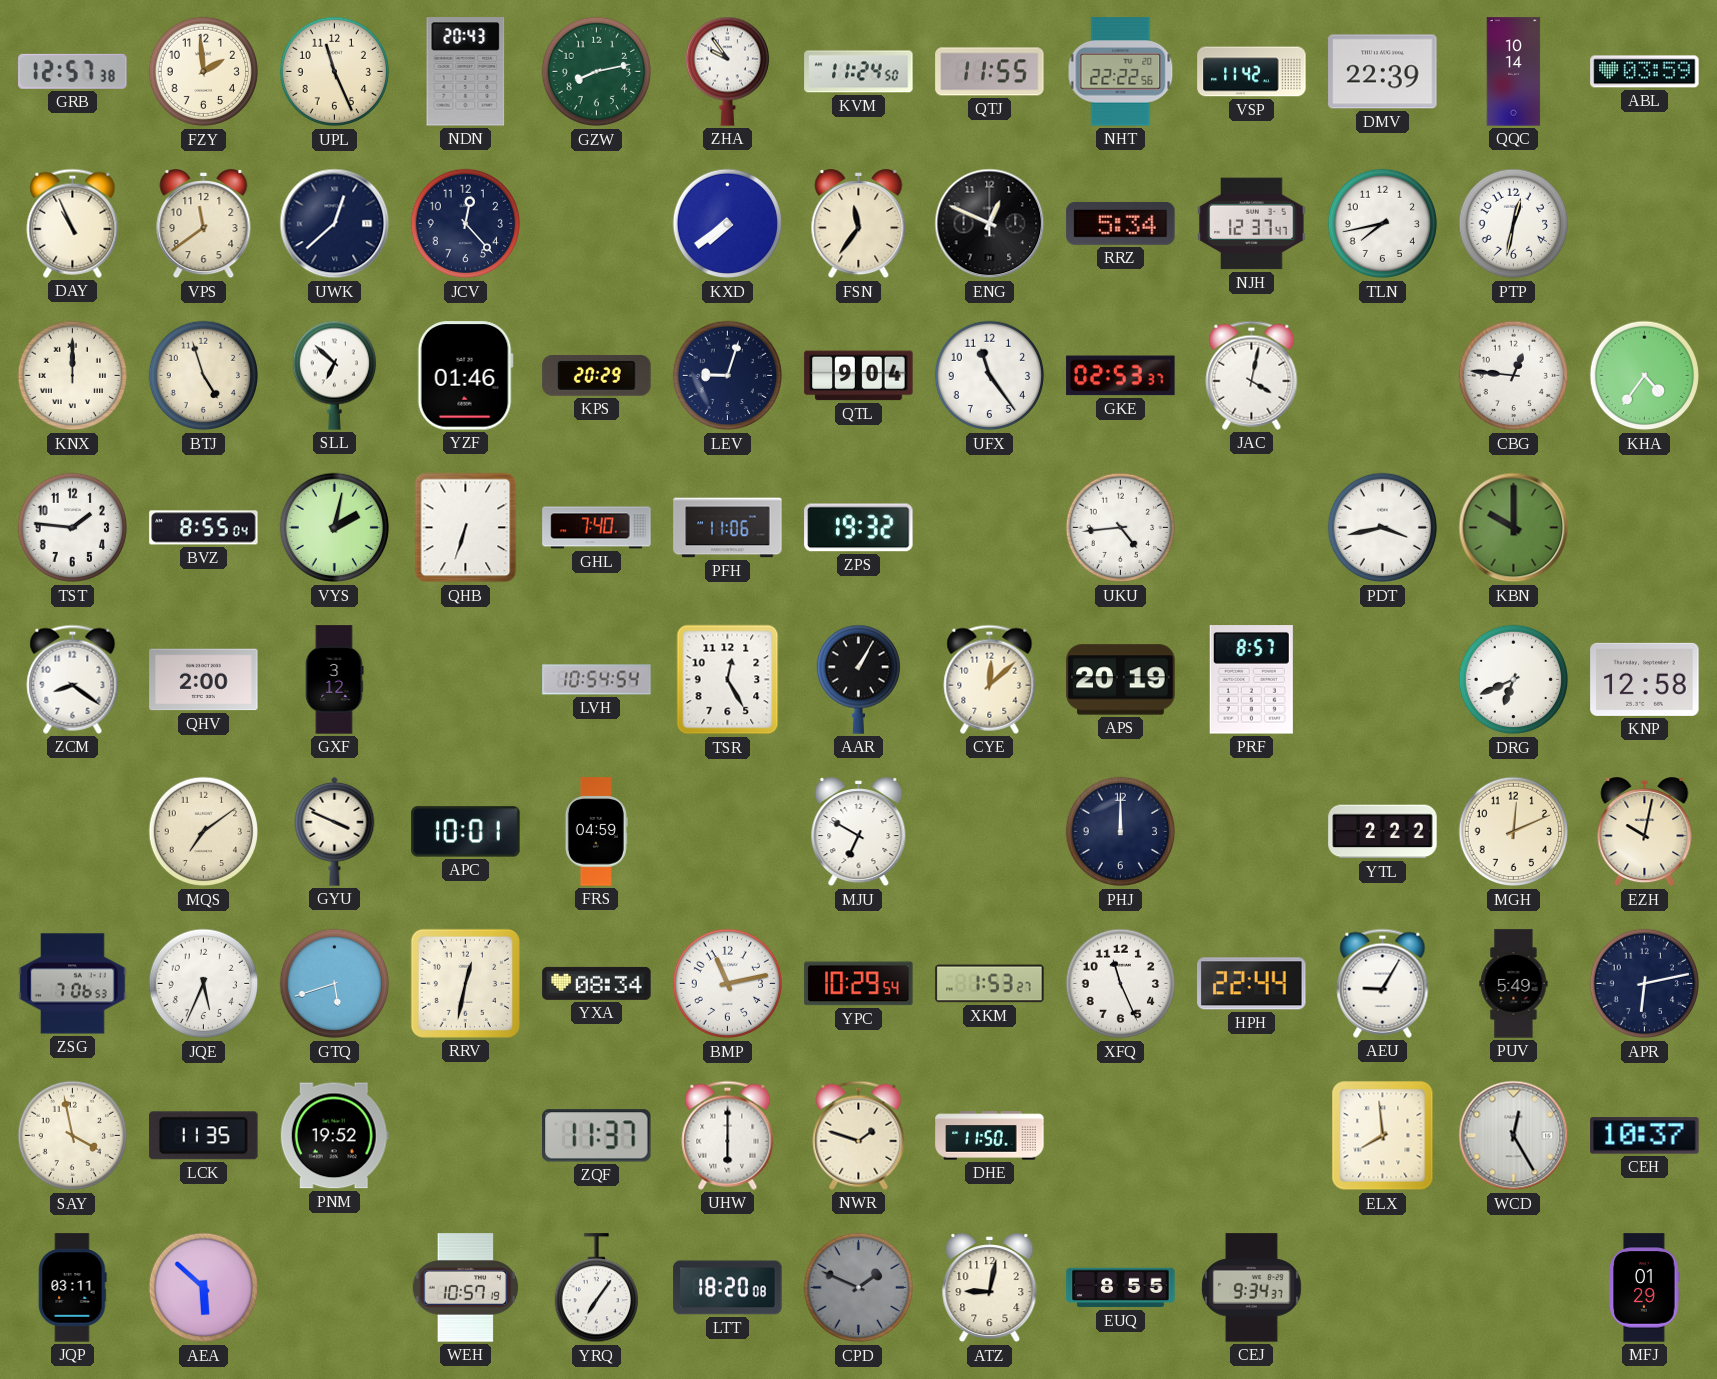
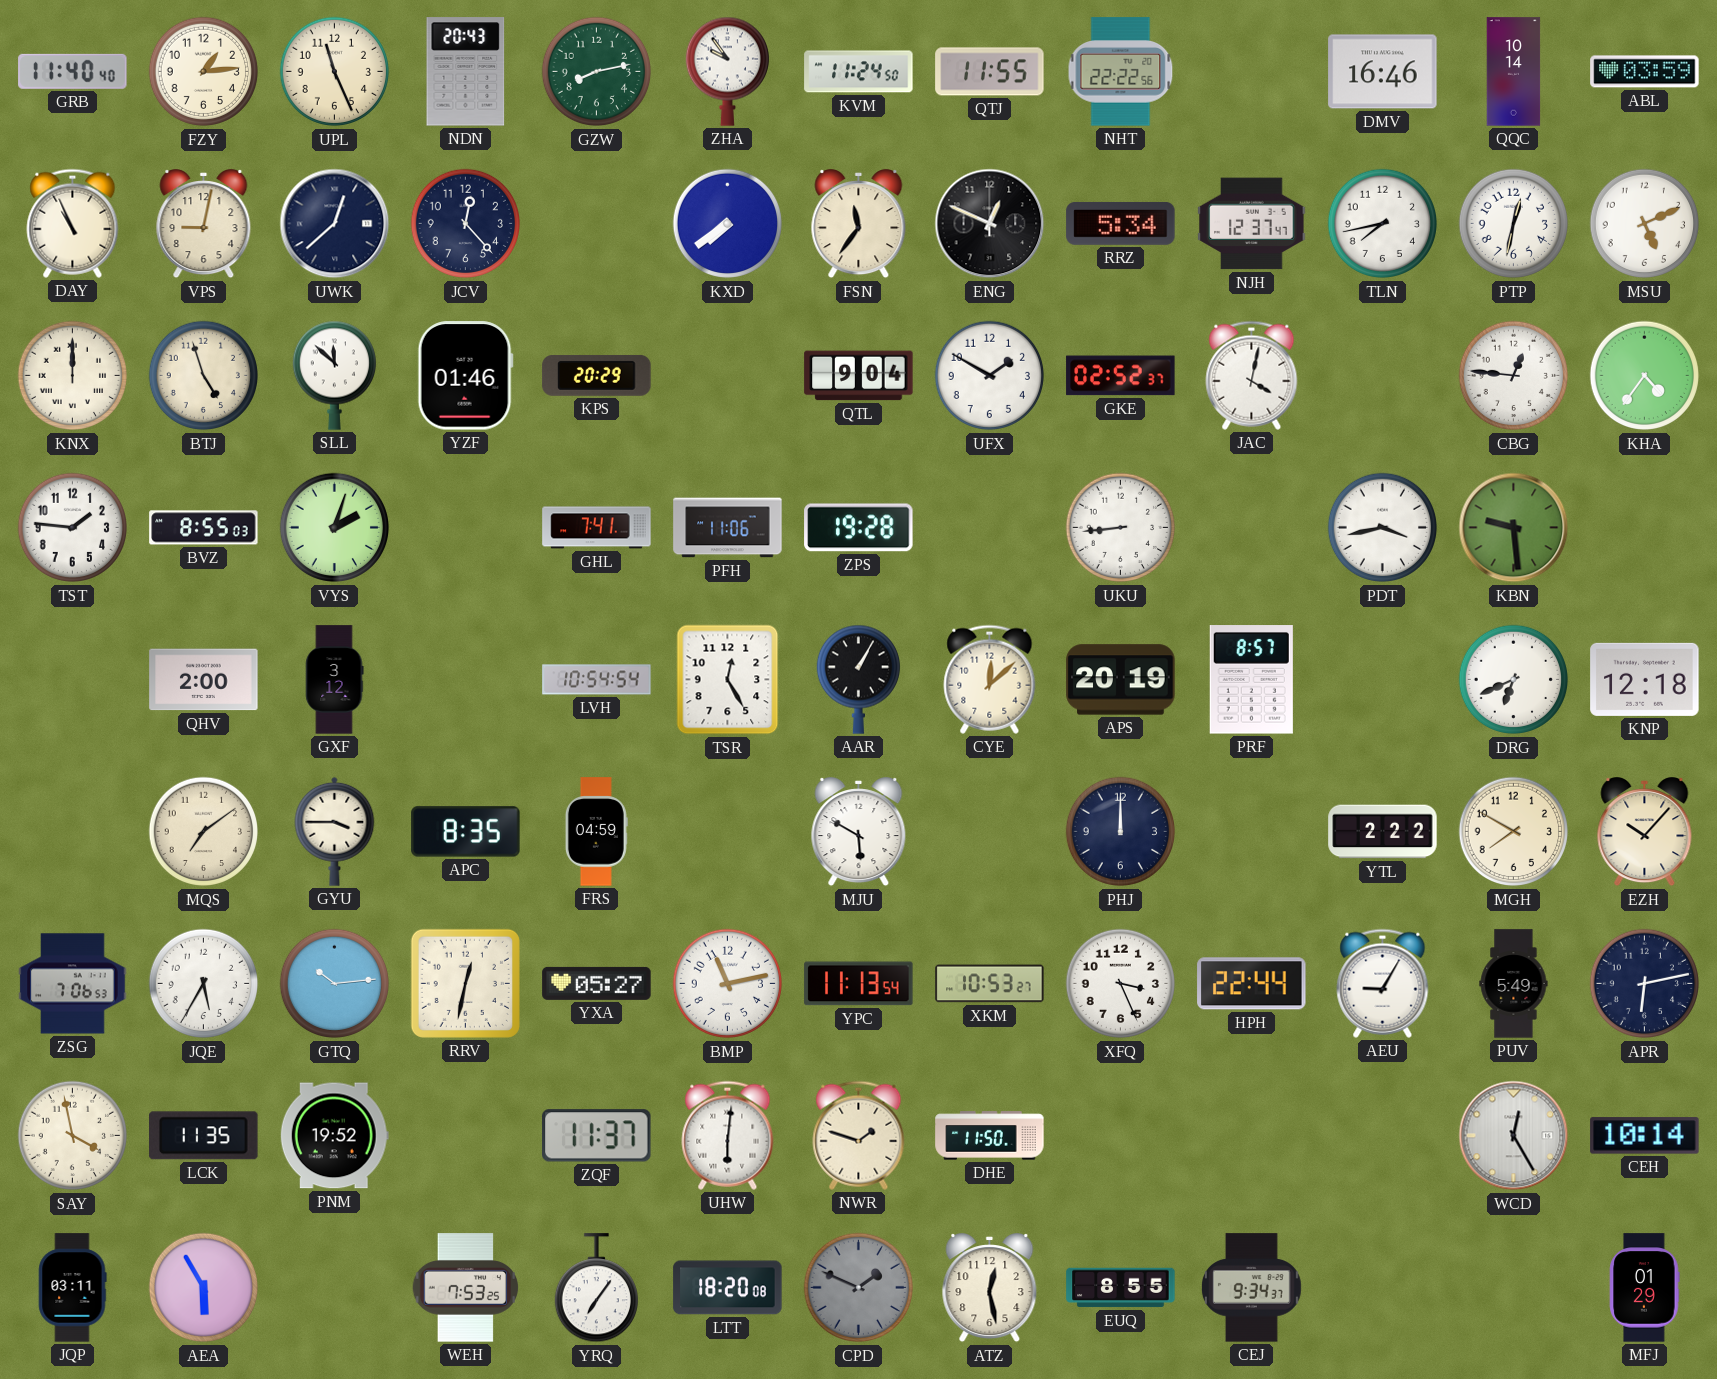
GRB: 12:57 -> 11:40
FZY: 1:59 -> 1:14
VSP: 11:42 -> none
DMV: 22:39 -> 16:46
VPS: 11:39 -> 9:02
MSU: none -> 5:11
SLL: 6:52 -> 11:52
LEV: 9:03 -> none
UFX: 11:24 -> 1:50
GKE: 02:53 -> 02:52
BVZ: 8:55:04 -> 8:55:03
VYS: 2:02 -> 2:03
QHB: 6:33 -> none
GHL: 7:40 -> 7:41
ZPS: 19:32 -> 19:28
UKU: 4:44 -> 8:44
KBN: 10:00 -> 9:29
ZCM: 8:21 -> none
KNP: 12:58 -> 12:18
GYU: 3:49 -> 3:45
APC: 10:01 -> 8:35
MJU: 6:50 -> 5:50
MGH: 12:11 -> 7:50
EZH: 10:02 -> 10:07
JQE: 5:34 -> 5:35
GTQ: 5:42 -> 10:14
YXA: 08:34 -> 05:27
YPC: 10:29 -> 11:13
XKM: 1:53 -> 10:53
XFQ: 11:26 -> 3:26
UHW: 6:00 -> 6:01
ELX: 7:59 -> none
CEH: 10:37 -> 10:14
AEA: 5:52 -> 5:55
WEH: 10:57 -> 7:53
ATZ: 9:02 -> 12:28
